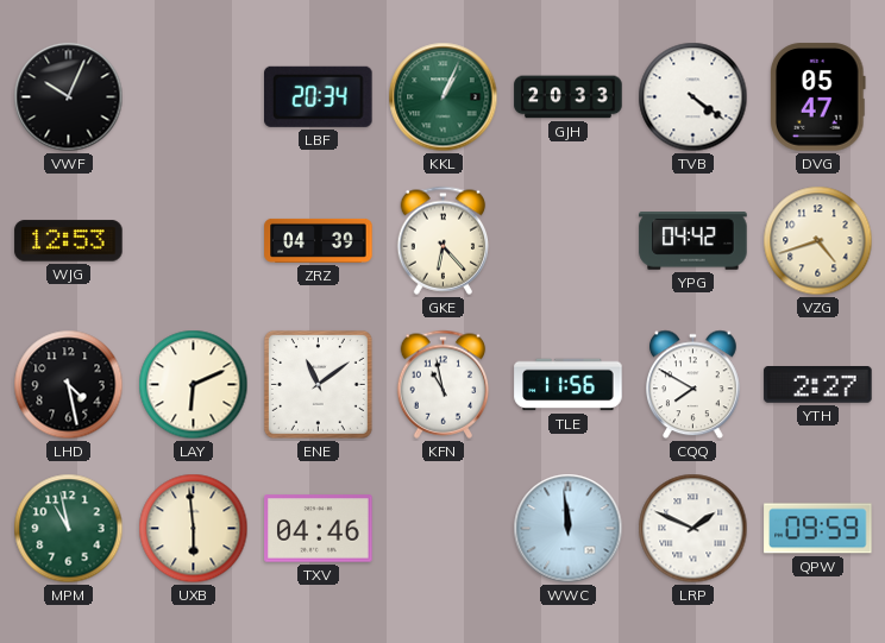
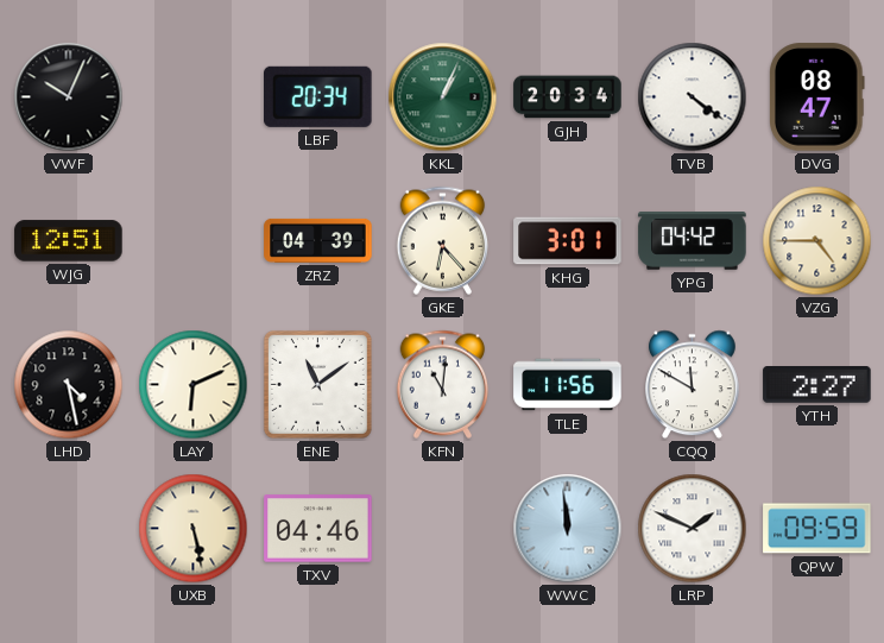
GJH: 20:33 -> 20:34
DVG: 05:47 -> 08:47
WJG: 12:53 -> 12:51
KHG: none -> 3:01
VZG: 4:42 -> 4:45
KFN: 10:58 -> 11:01
CQQ: 7:50 -> 11:50
MPM: 10:58 -> none
UXB: 5:59 -> 5:28
